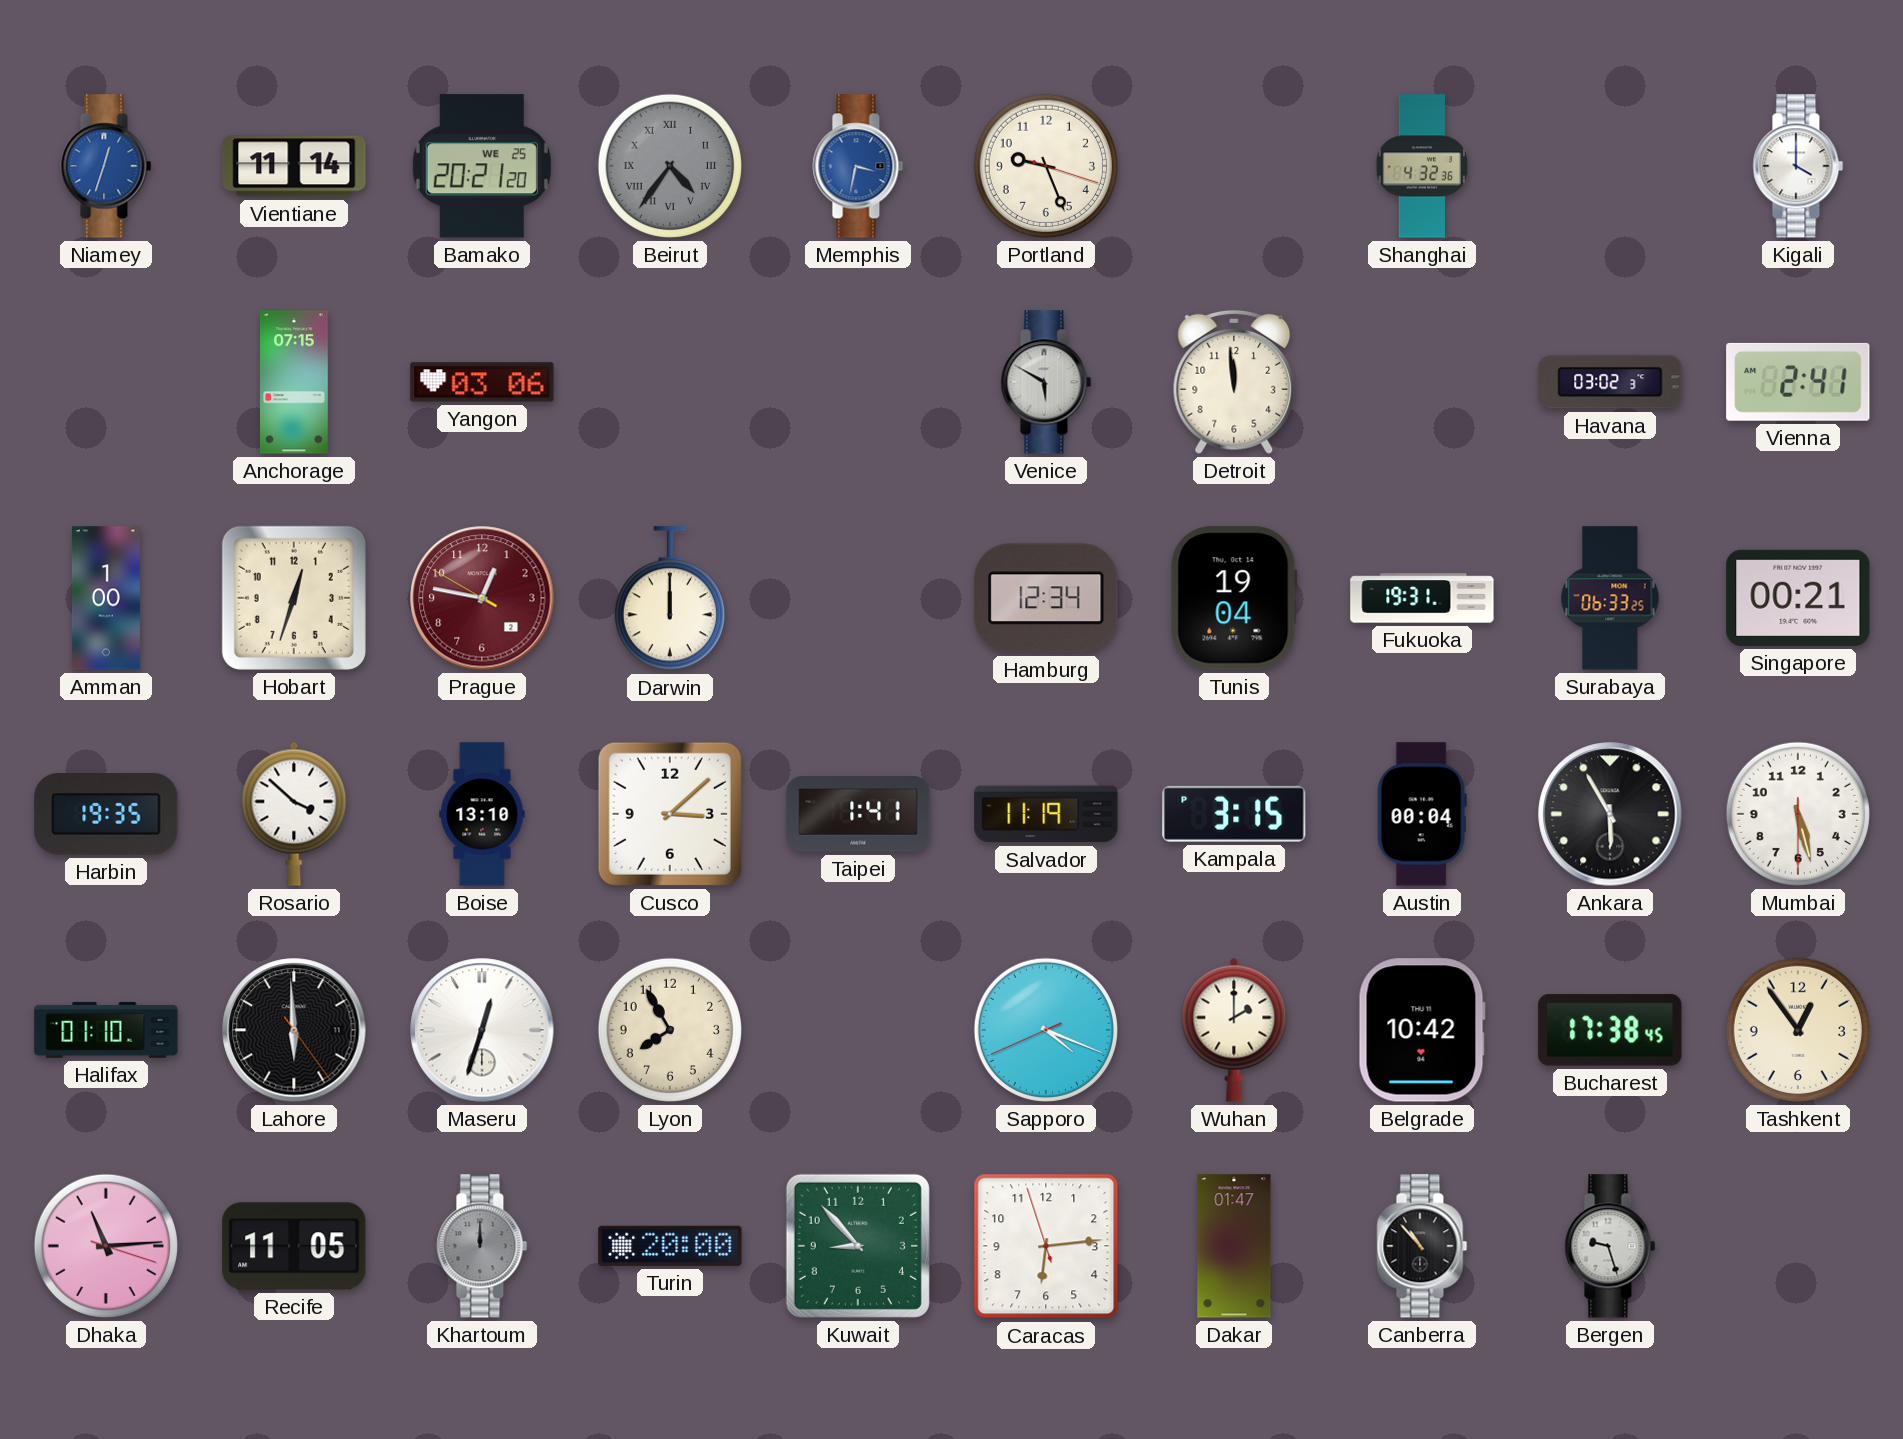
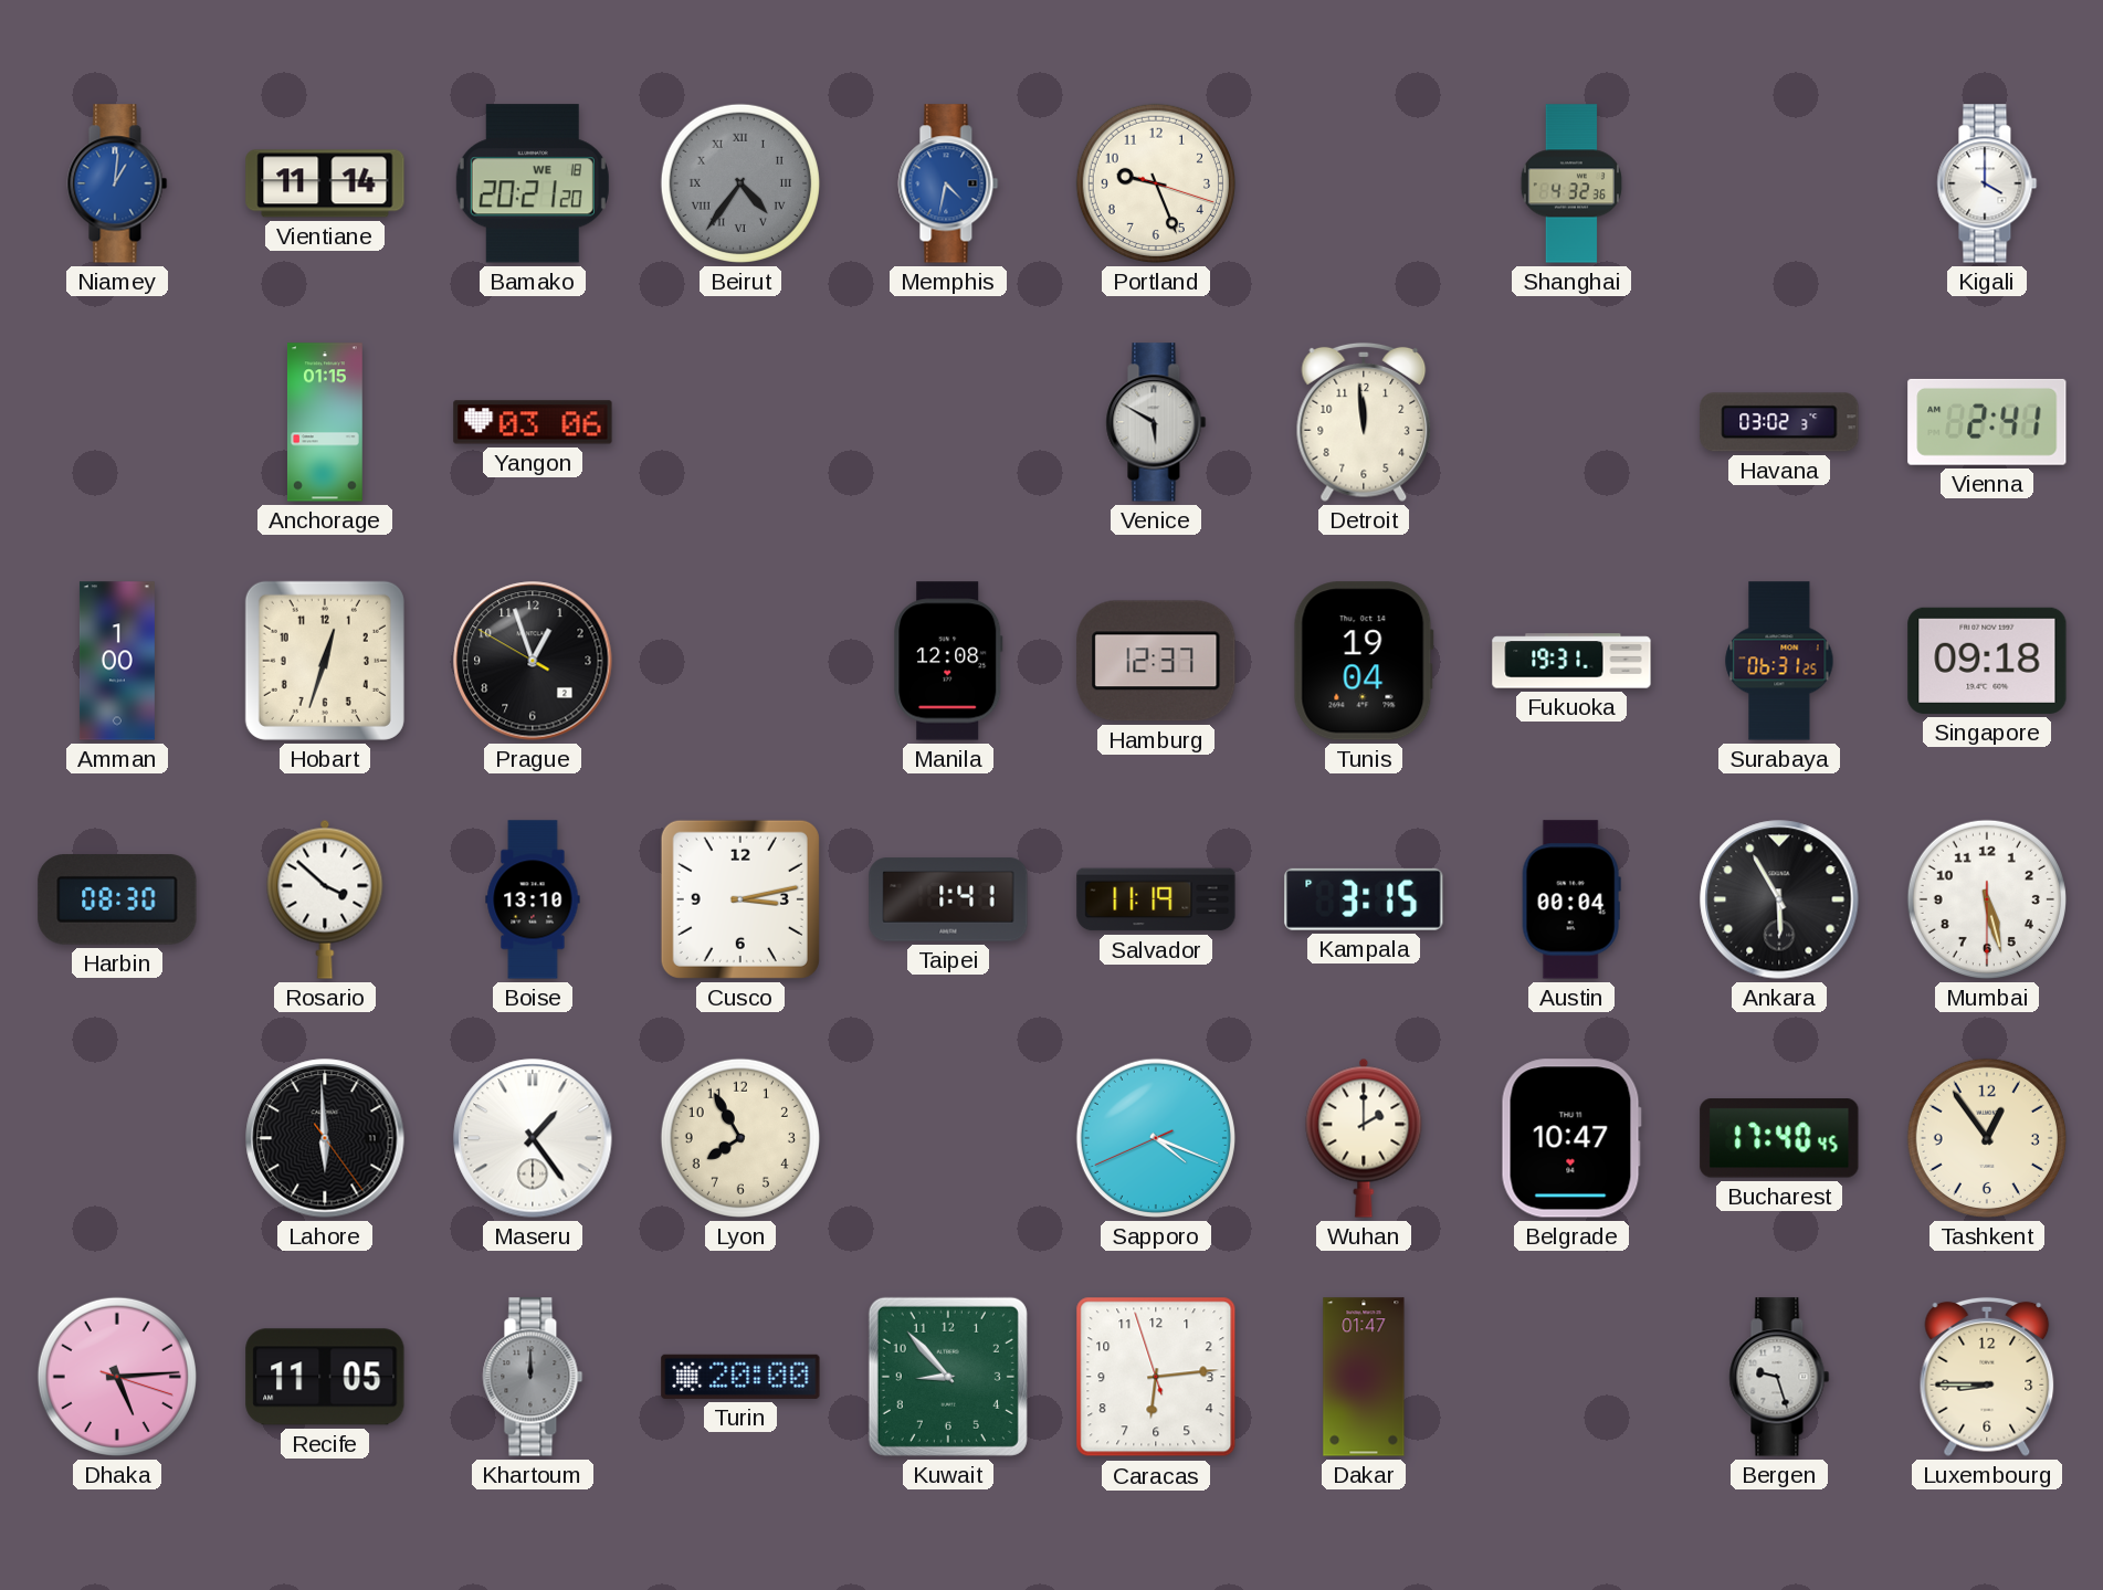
Niamey: 12:33 -> 1:01
Bamako date: WE 25 -> WE 18
Memphis: 3:32 -> 4:32
Anchorage: 07:15 -> 01:15
Prague: 12:46 -> 12:56
Prague dial: burgundy -> black
Darwin: 12:00 -> none
Manila: none -> 12:08
Hamburg: 12:34 -> 12:37
Surabaya: 06:33 -> 06:31
Singapore: 00:21 -> 09:18
Harbin: 19:35 -> 08:30
Cusco: 3:08 -> 3:13
Halifax: 01:10 -> none
Maseru: 12:33 -> 1:24
Belgrade: 10:42 -> 10:47
Bucharest: 17:38 -> 17:40
Dhaka: 11:14 -> 5:14
Canberra: 10:53 -> none
Luxembourg: none -> 8:45
